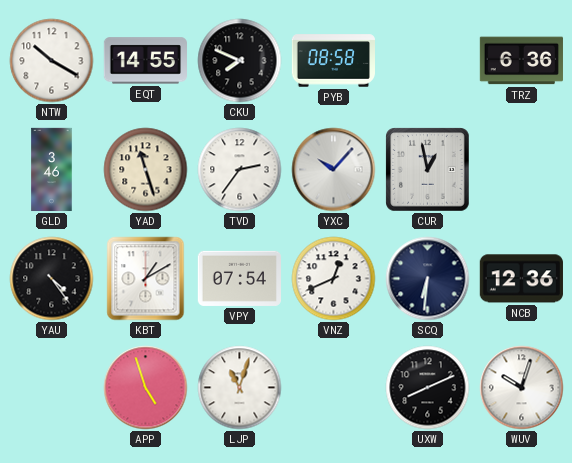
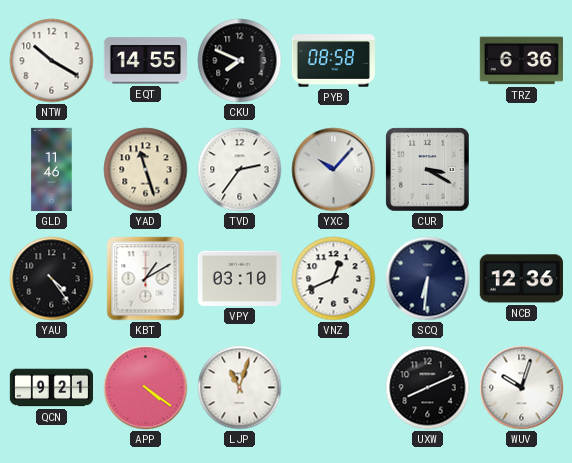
GLD: 3:46 -> 11:46
CUR: 12:58 -> 3:20
VPY: 07:54 -> 03:10
QCN: none -> 9:21
APP: 4:57 -> 4:21
